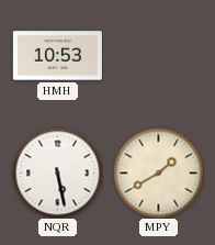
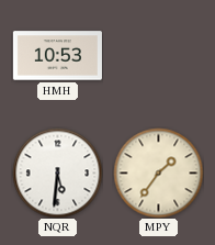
NQR: 5:28 -> 5:31
MPY: 1:40 -> 1:36
